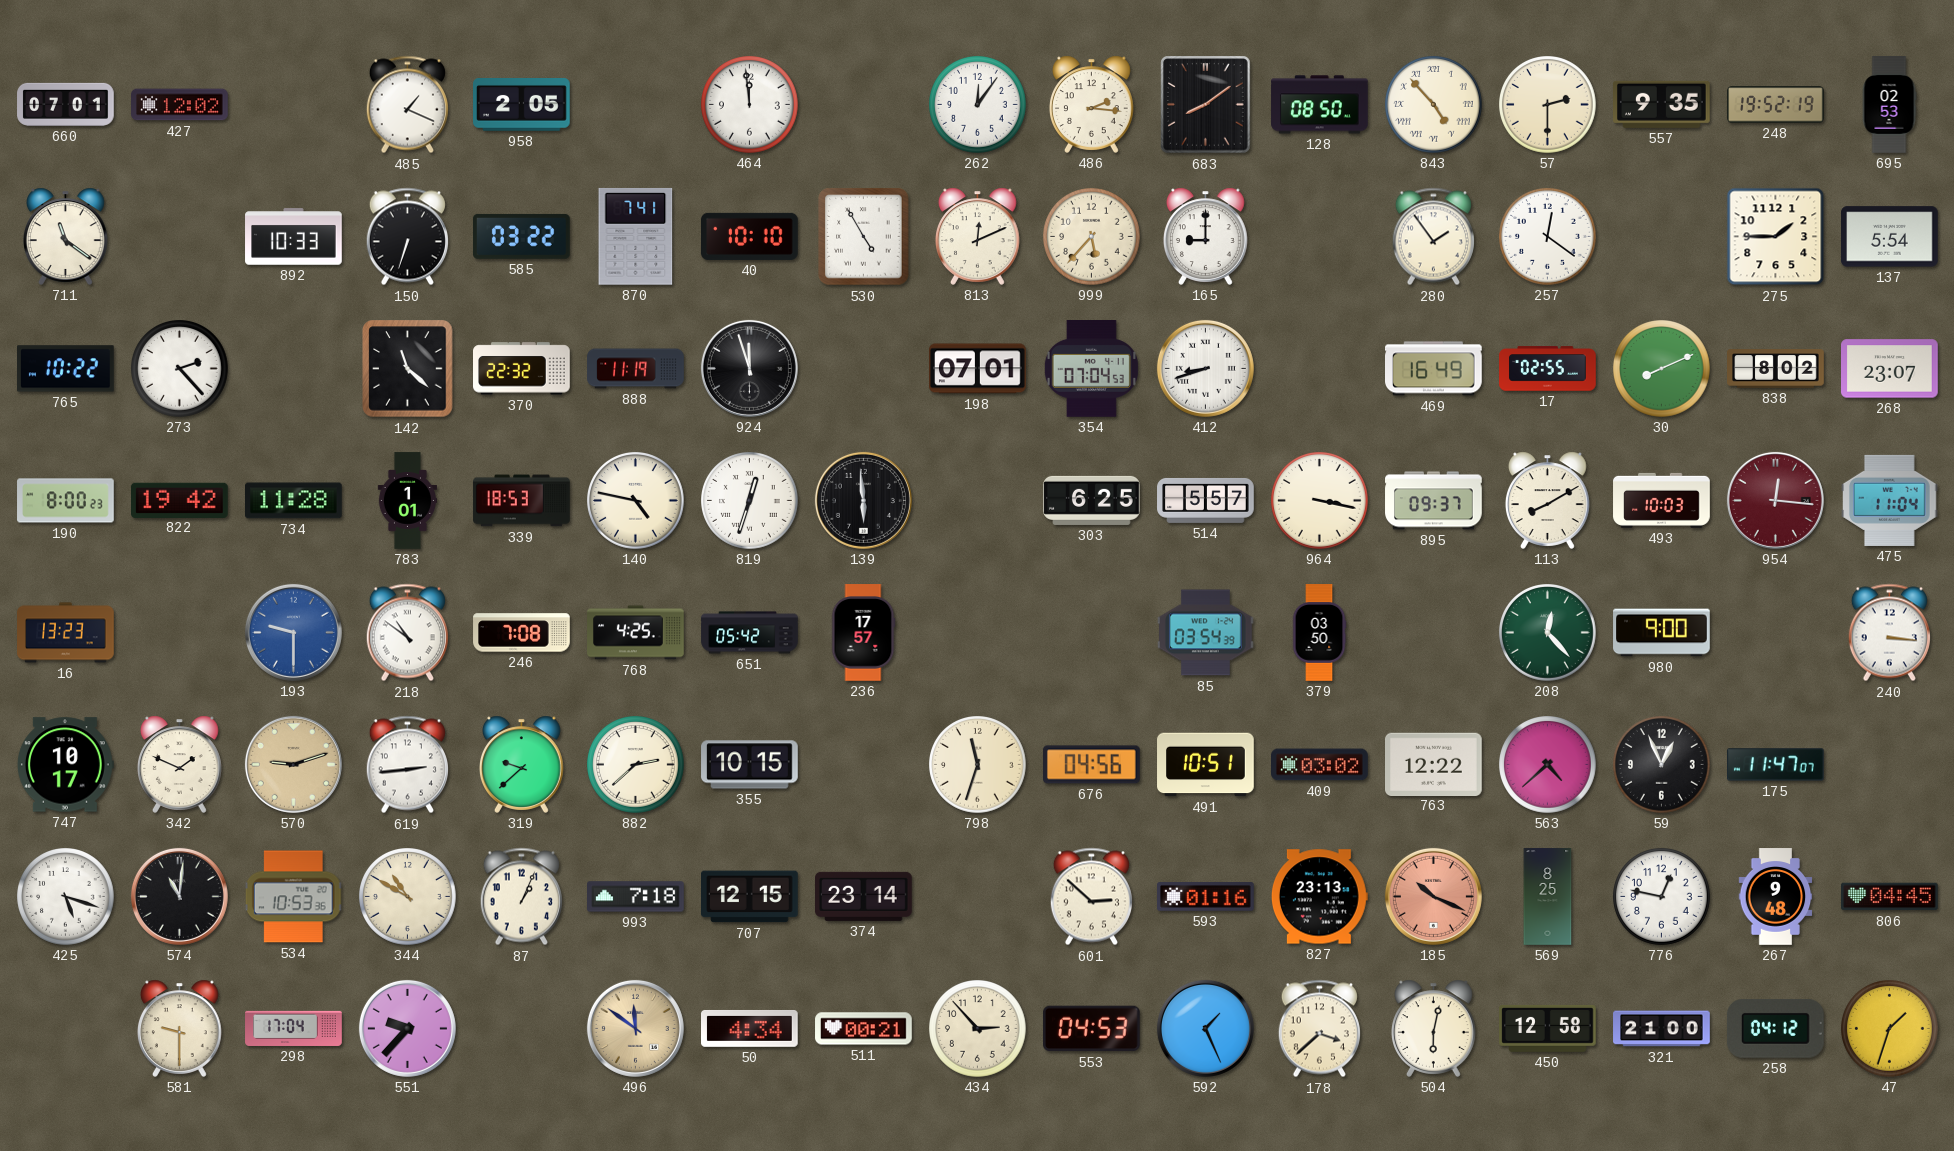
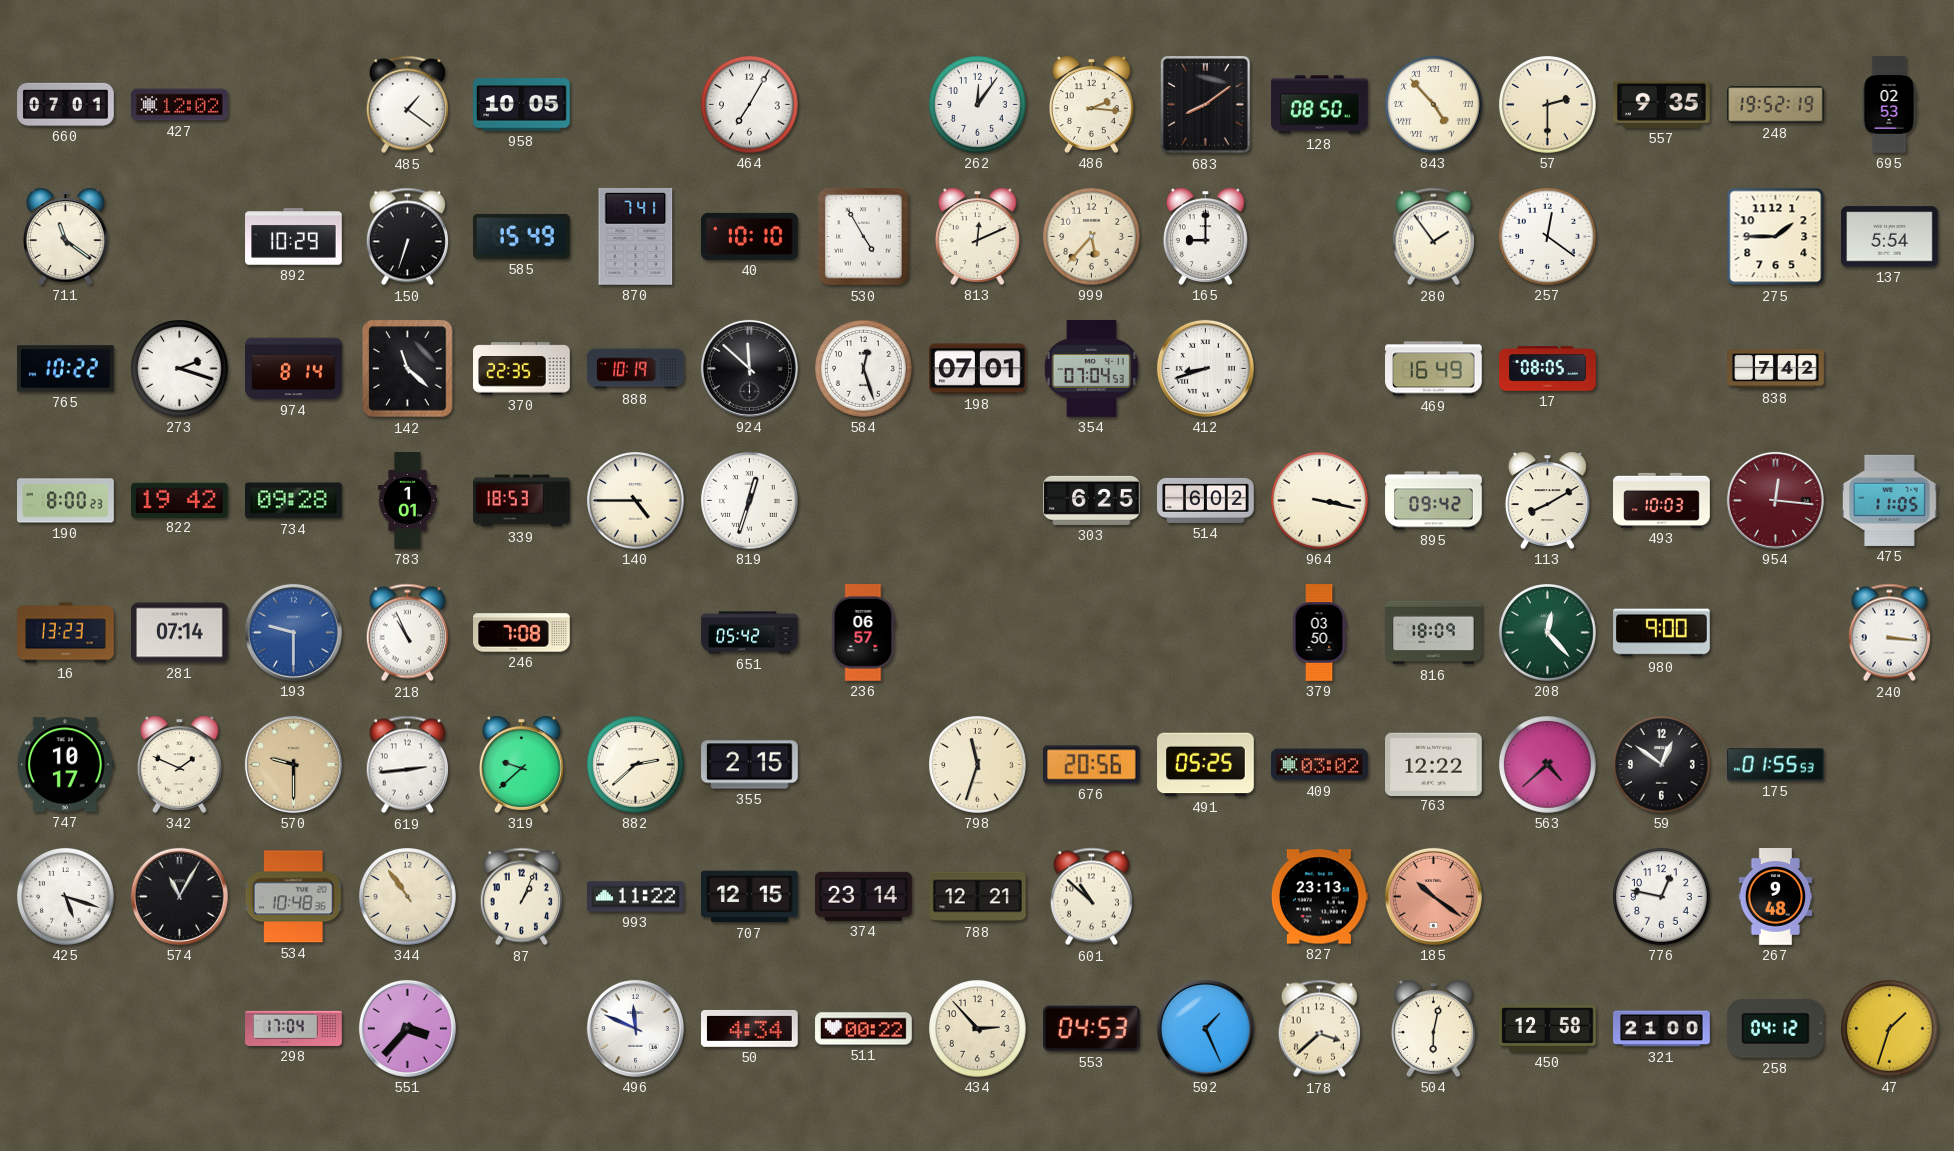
485: 1:19 -> 1:21
958: 2:05 -> 10:05
464: 11:59 -> 7:05
892: 10:33 -> 10:29
585: 03:22 -> 15:49
273: 2:23 -> 2:18
974: none -> 8:14
370: 22:32 -> 22:35
888: 11:19 -> 10:19
924: 11:57 -> 11:52
584: none -> 12:27
17: 02:55 -> 08:05
30: 8:11 -> none
838: 8:02 -> 7:42
268: 23:07 -> none
734: 11:28 -> 09:28
140: 4:47 -> 4:45
139: 5:59 -> none
514: 5:57 -> 6:02
895: 09:37 -> 09:42
475: 11:04 -> 11:05
281: none -> 07:14
218: 10:51 -> 10:56
768: 4:25 -> none
236: 17:57 -> 06:57
85: 03:54 -> none
816: none -> 18:09
570: 9:12 -> 9:30
355: 10:15 -> 2:15
676: 04:56 -> 20:56
491: 10:51 -> 05:25
59: 12:56 -> 12:51
175: 11:47 -> 01:55
574: 11:01 -> 11:05
534: 10:53 -> 10:48
344: 10:50 -> 10:54
993: 7:18 -> 11:22
788: none -> 12:21
601: 2:52 -> 10:52
593: 01:16 -> none
185: 10:19 -> 10:21
569: 8:25 -> none
806: 04:45 -> none
581: 9:30 -> none
551: 9:37 -> 3:37
496: 11:51 -> 11:49
496 dial: champagne -> white
511: 00:21 -> 00:22
